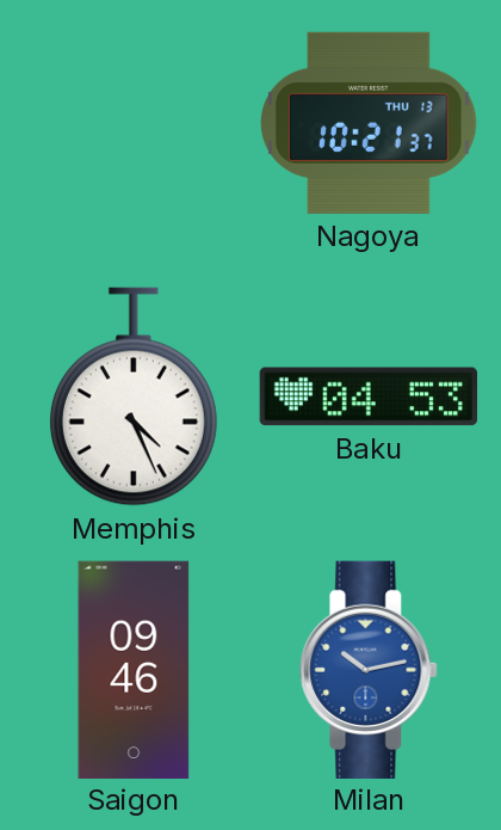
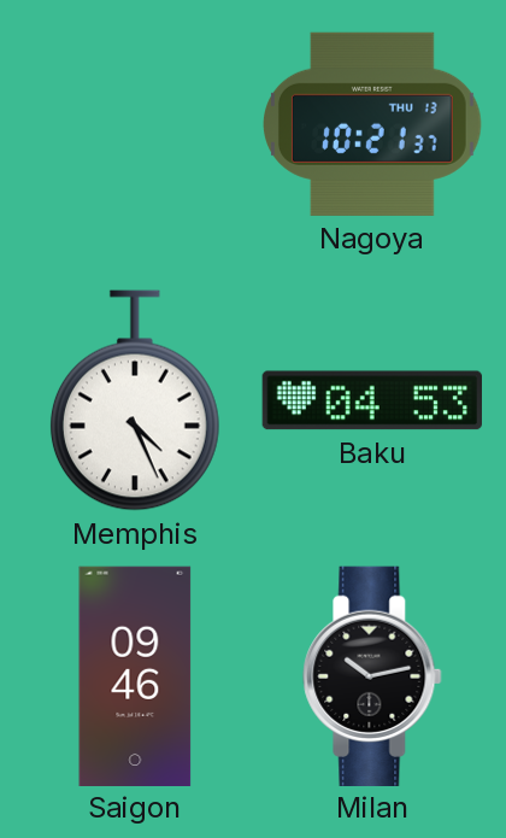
Milan dial: blue -> black
